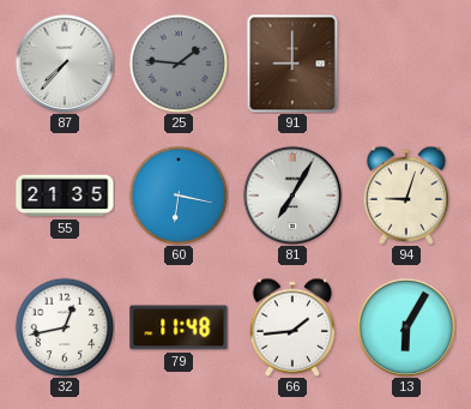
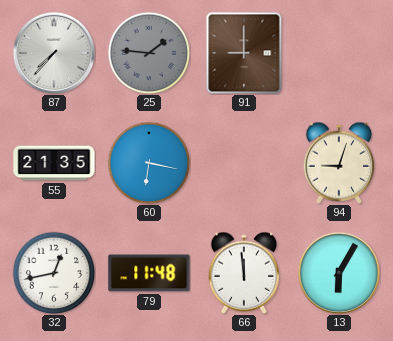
81: 7:05 -> none
66: 1:44 -> 11:59
